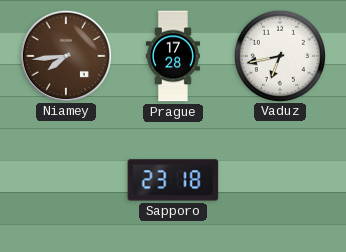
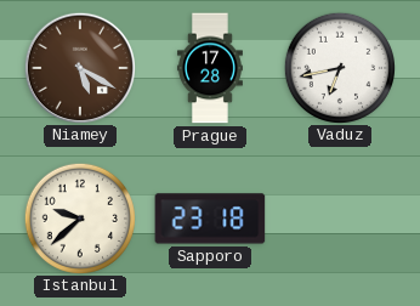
Niamey: 7:44 -> 5:20
Istanbul: none -> 9:38
